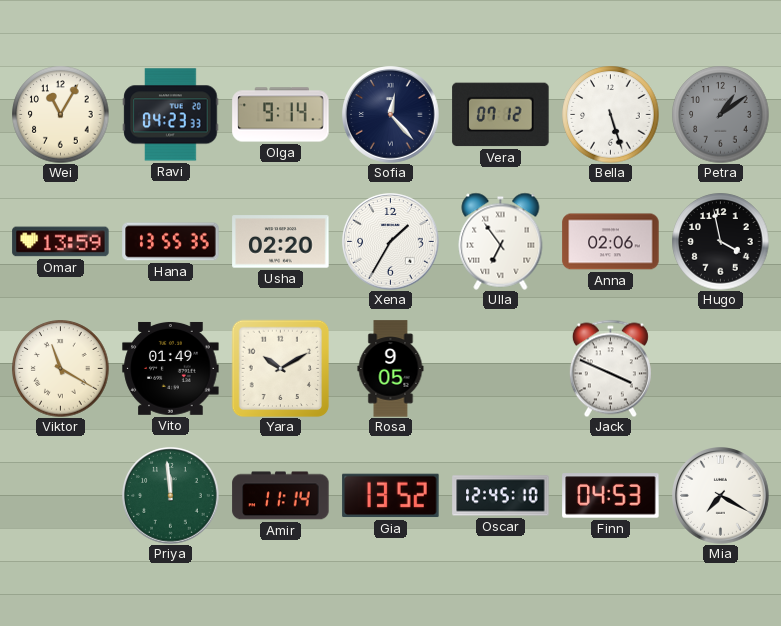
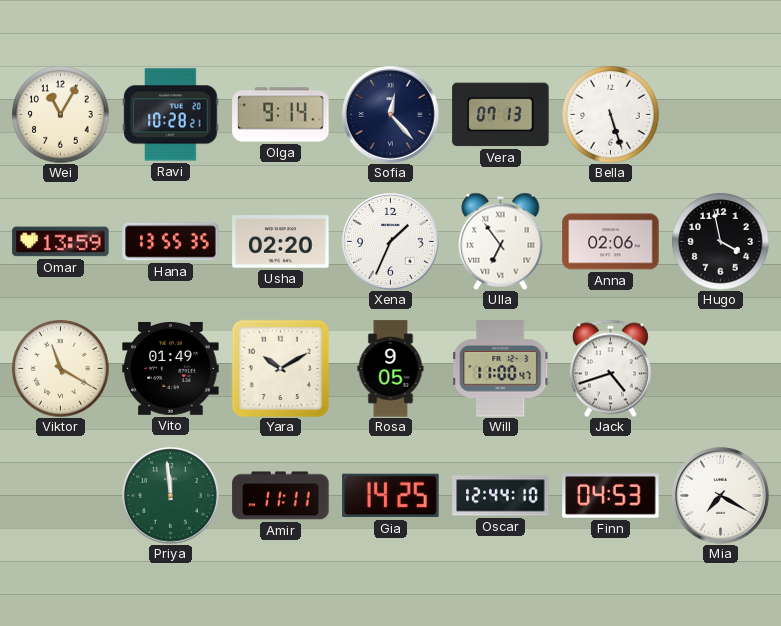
Ravi: 04:23 -> 10:28
Vera: 07:12 -> 07:13
Petra: 1:09 -> none
Xena: 1:35 -> 1:34
Will: none -> 11:00
Jack: 3:49 -> 4:42
Amir: 11:14 -> 11:11
Gia: 13:52 -> 14:25
Oscar: 12:45 -> 12:44
